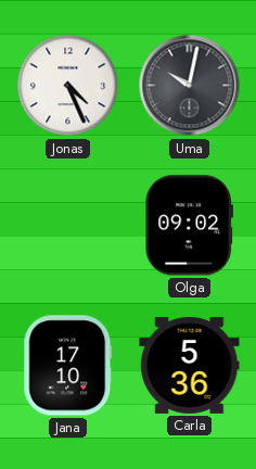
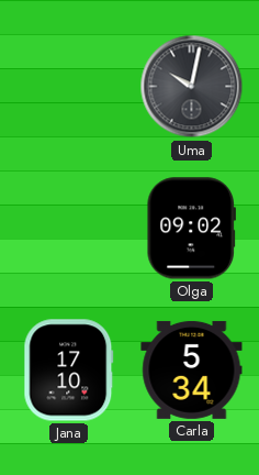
Jonas: 4:26 -> none
Carla: 5:36 -> 5:34
